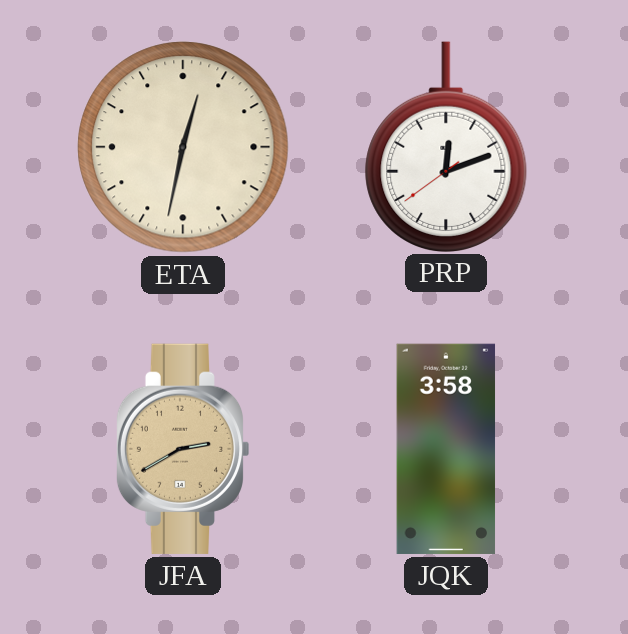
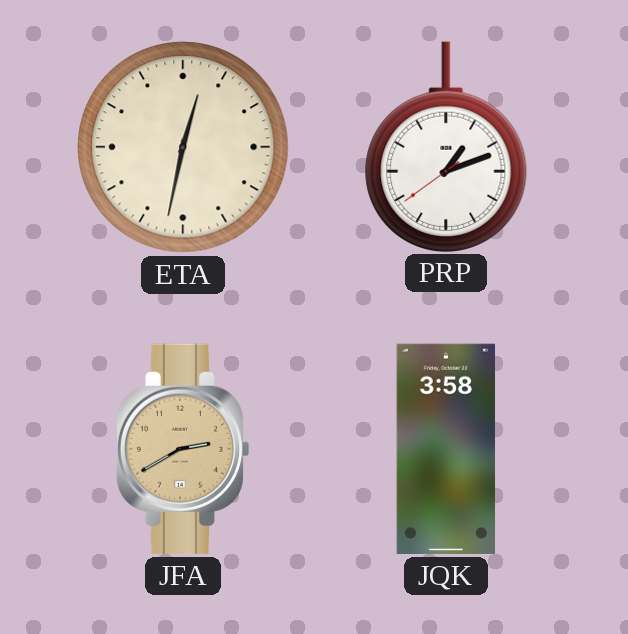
PRP: 12:11 -> 1:11
